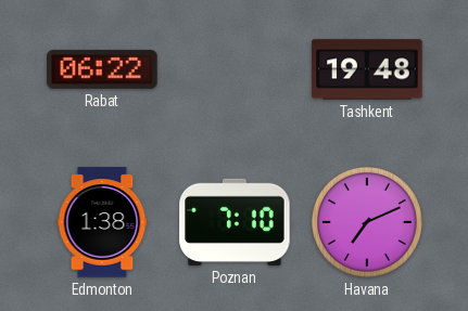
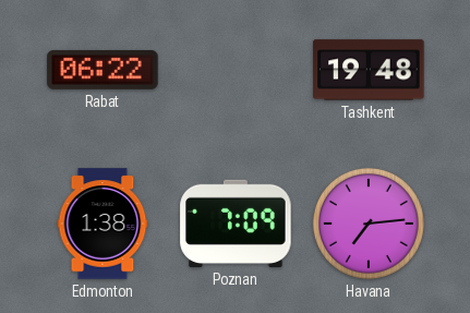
Poznan: 7:10 -> 7:09
Havana: 7:11 -> 7:14
